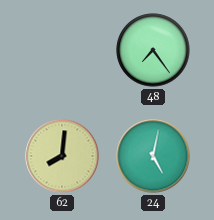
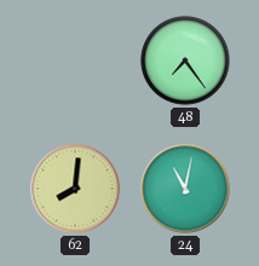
24: 5:02 -> 11:02
